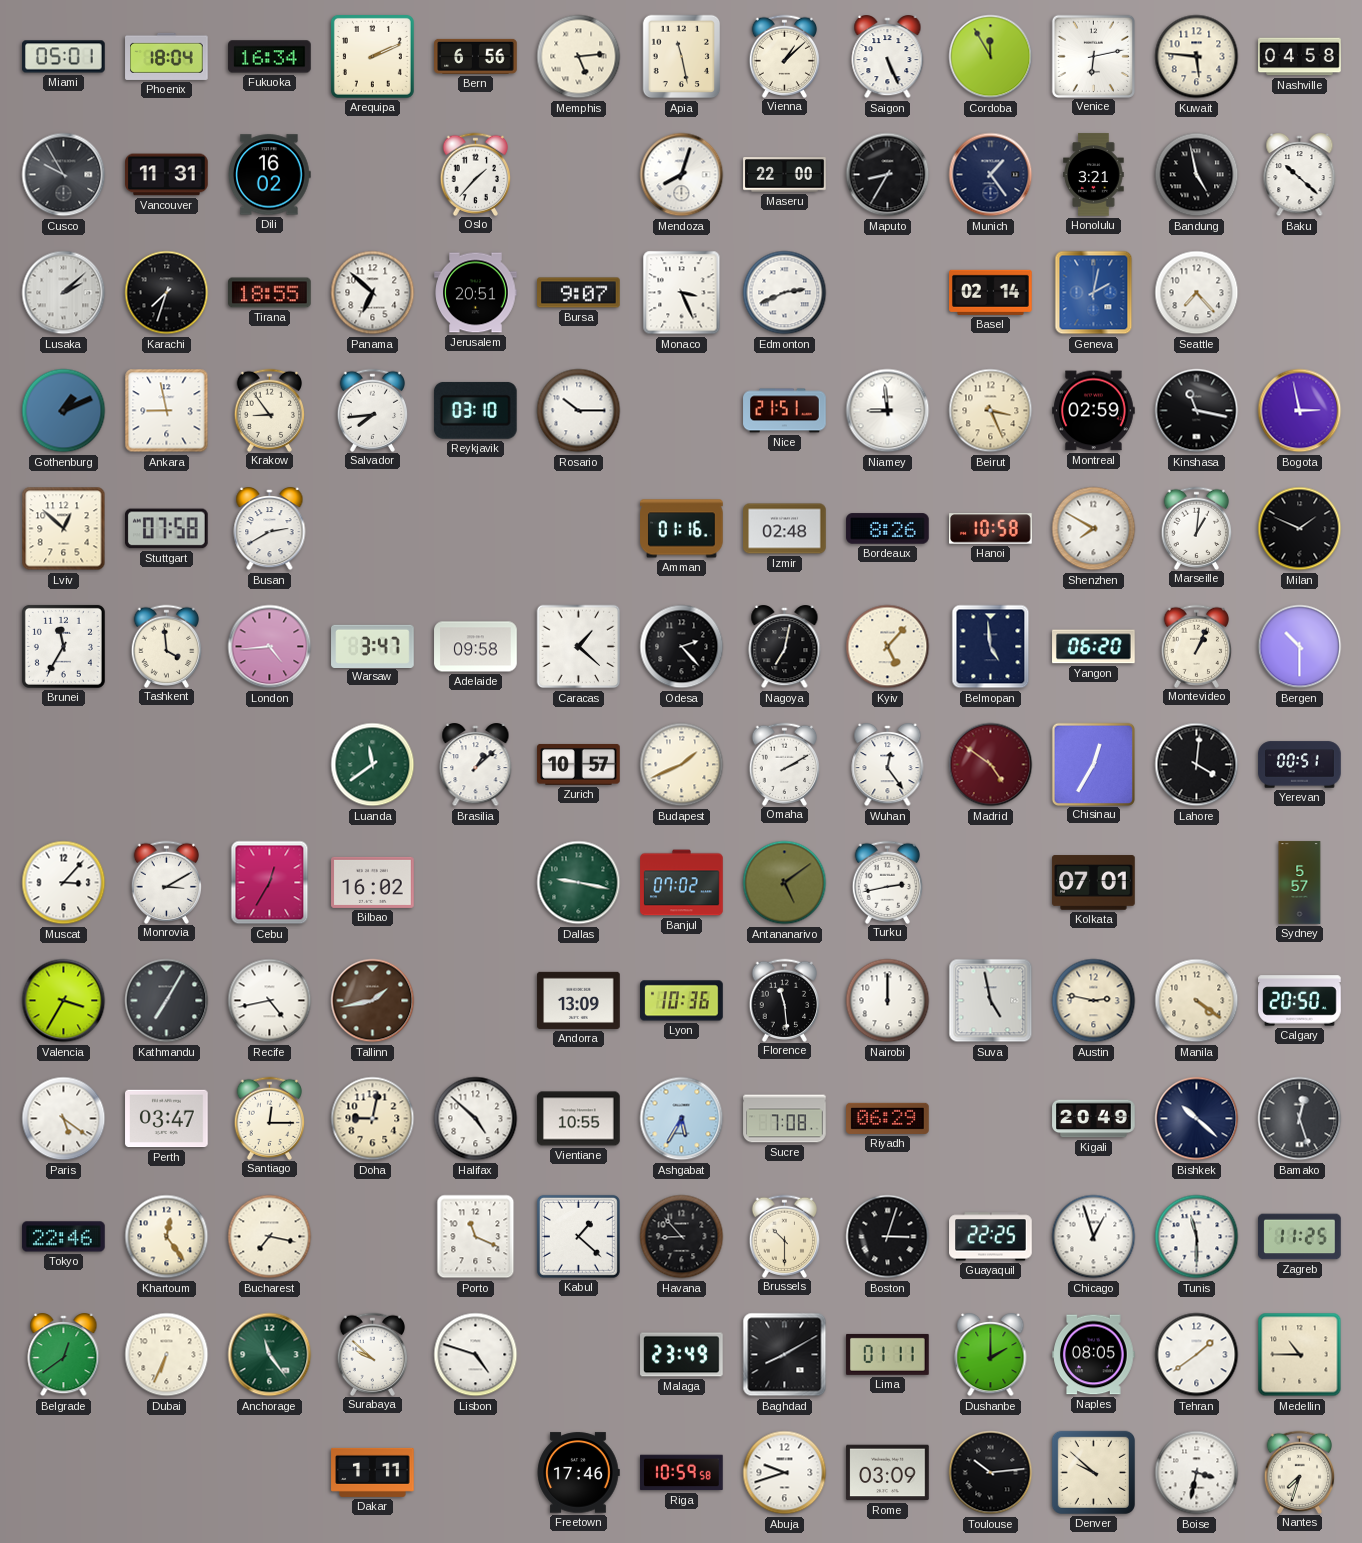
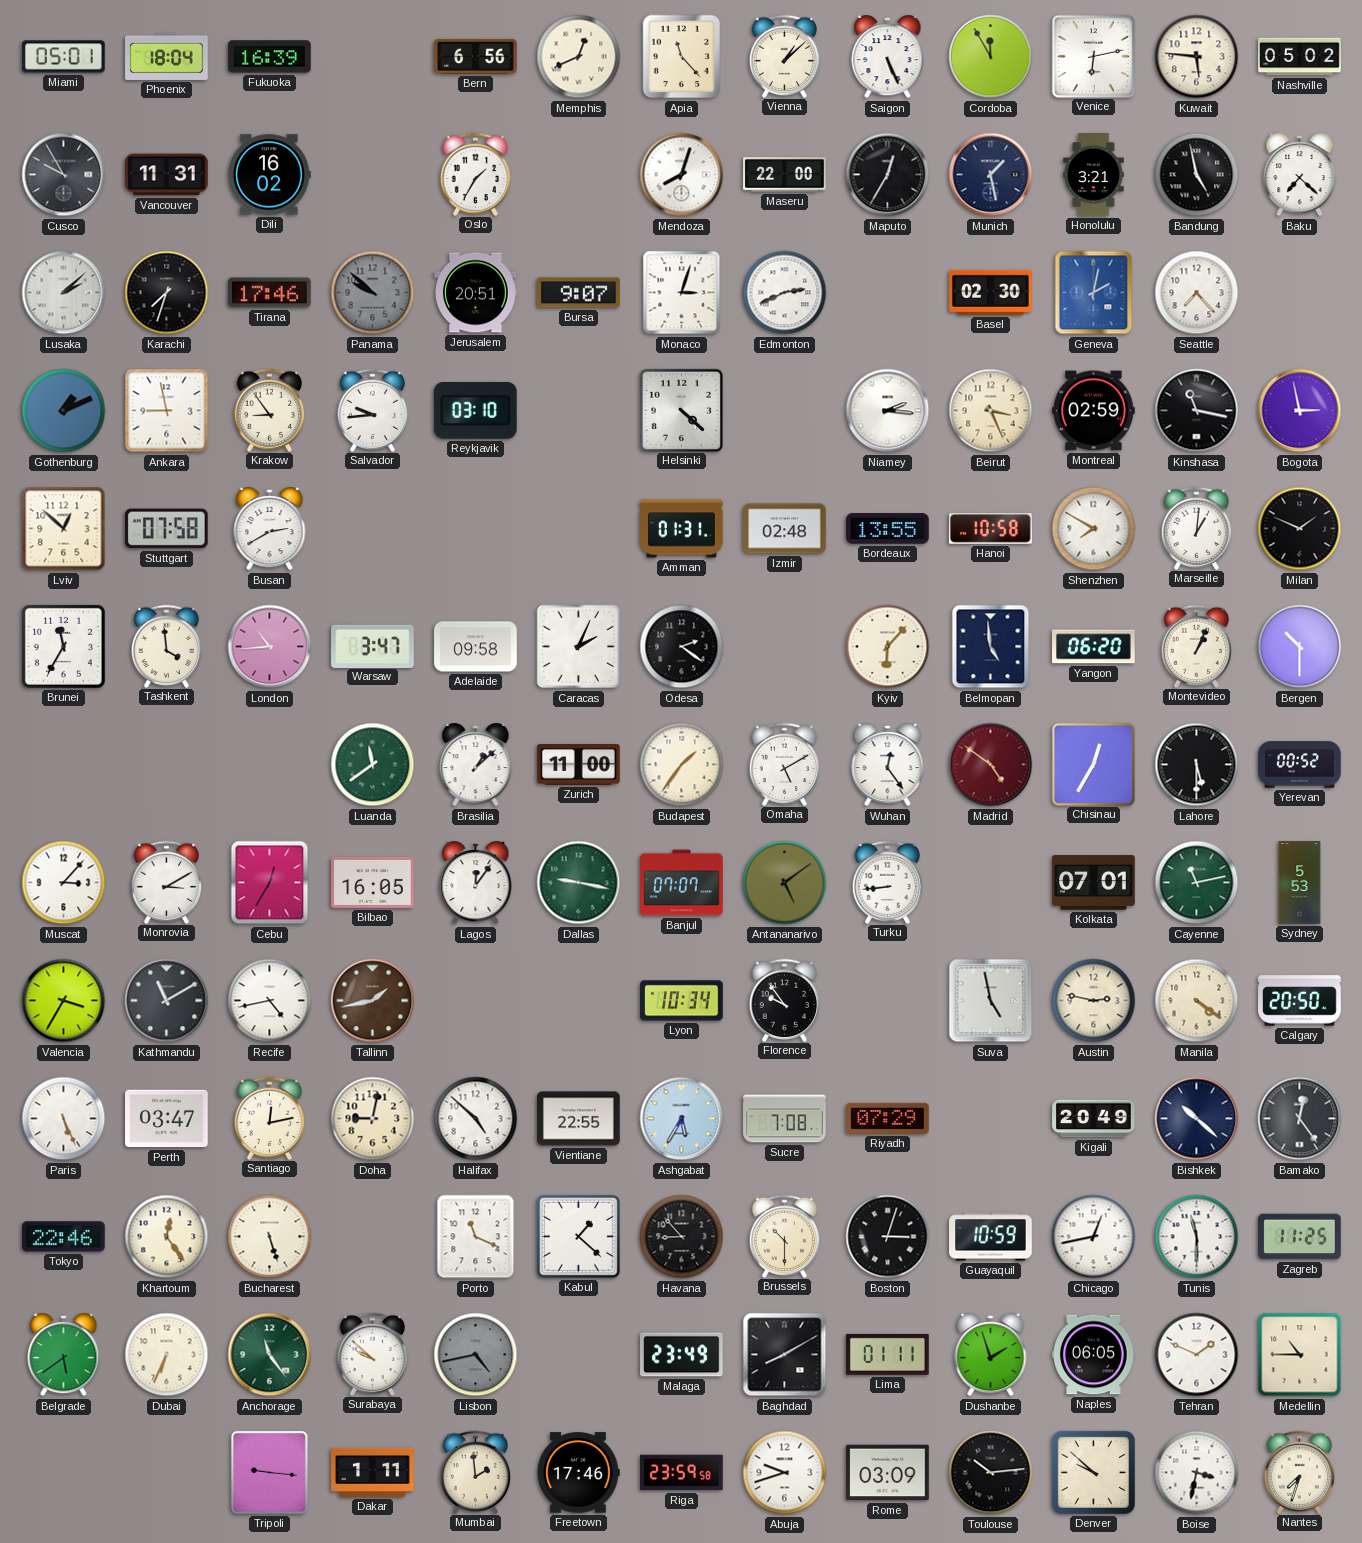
Fukuoka: 16:34 -> 16:39
Arequipa: 2:11 -> none
Memphis: 5:14 -> 12:41
Apia: 11:28 -> 11:23
Nashville: 04:58 -> 05:02
Oslo: 1:37 -> 1:35
Maputo: 8:35 -> 12:35
Munich: 1:24 -> 1:28
Baku: 10:22 -> 7:22
Tirana: 18:55 -> 17:46
Panama: 6:52 -> 9:52
Panama dial: white -> grey
Monaco: 3:26 -> 3:03
Basel: 02:14 -> 02:30
Salvador: 7:44 -> 9:44
Rosario: 10:15 -> none
Helsinki: none -> 4:22
Nice: 21:51 -> none
Niamey: 8:59 -> 2:16
Amman: 01:16 -> 01:31
Bordeaux: 8:26 -> 13:55
London: 4:44 -> 10:44
Caracas: 1:22 -> 2:04
Odesa: 2:23 -> 2:21
Nagoya: 7:02 -> none
Kyiv: 5:07 -> 6:07
Zurich: 10:57 -> 11:00
Budapest: 1:41 -> 1:36
Omaha: 2:10 -> 5:10
Lahore: 4:01 -> 5:30
Yerevan: 00:51 -> 00:52
Bilbao: 16:02 -> 16:05
Lagos: none -> 12:06
Banjul: 07:02 -> 07:07
Turku: 2:43 -> 8:44
Cayenne: none -> 11:13
Sydney: 5:57 -> 5:53
Kathmandu: 7:05 -> 11:10
Andorra: 13:09 -> none
Lyon: 10:36 -> 10:34
Florence: 11:29 -> 9:54
Nairobi: 12:00 -> none
Paris: 5:21 -> 5:26
Santiago: 12:15 -> 12:13
Vientiane: 10:55 -> 22:55
Riyadh: 06:29 -> 07:29
Bamako: 12:27 -> 12:24
Bucharest: 7:17 -> 5:27
Guayaquil: 22:25 -> 10:59
Chicago: 12:57 -> 12:43
Belgrade: 12:39 -> 5:39
Lisbon: 4:48 -> 4:43
Lisbon dial: white -> grey
Dushanbe: 2:00 -> 1:57
Naples: 08:05 -> 06:05
Tehran: 1:39 -> 1:49
Tripoli: none -> 9:16
Mumbai: none -> 1:59
Riga: 10:59 -> 23:59
